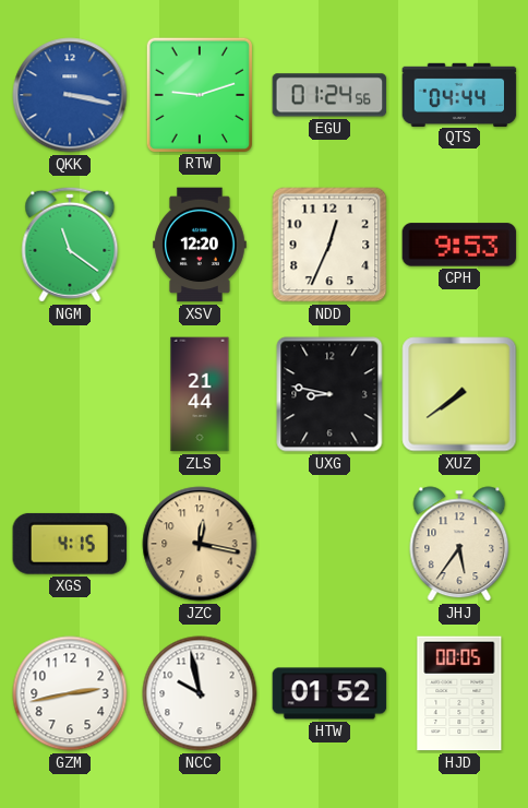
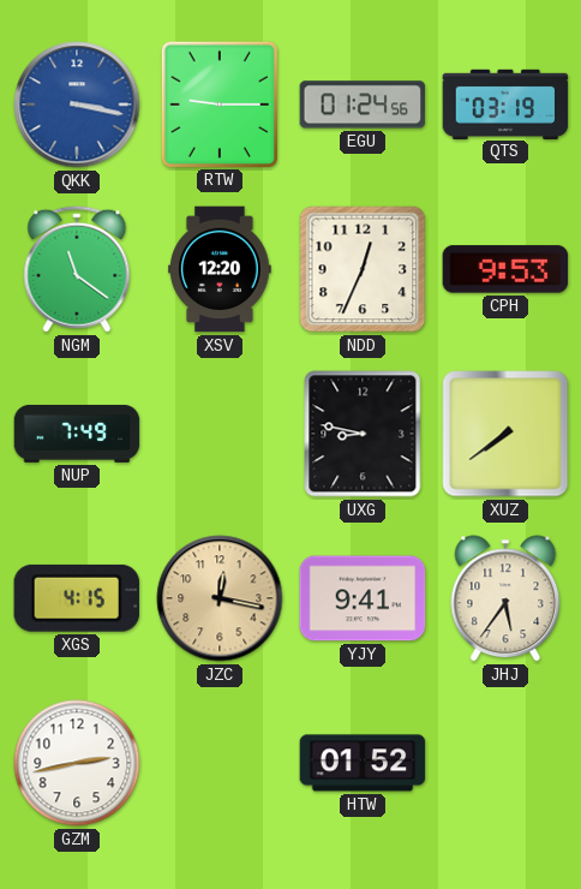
RTW: 9:12 -> 9:15
QTS: 04:44 -> 03:19
NUP: none -> 7:49
ZLS: 21:44 -> none
YJY: none -> 9:41
NCC: 9:58 -> none
HJD: 00:05 -> none
